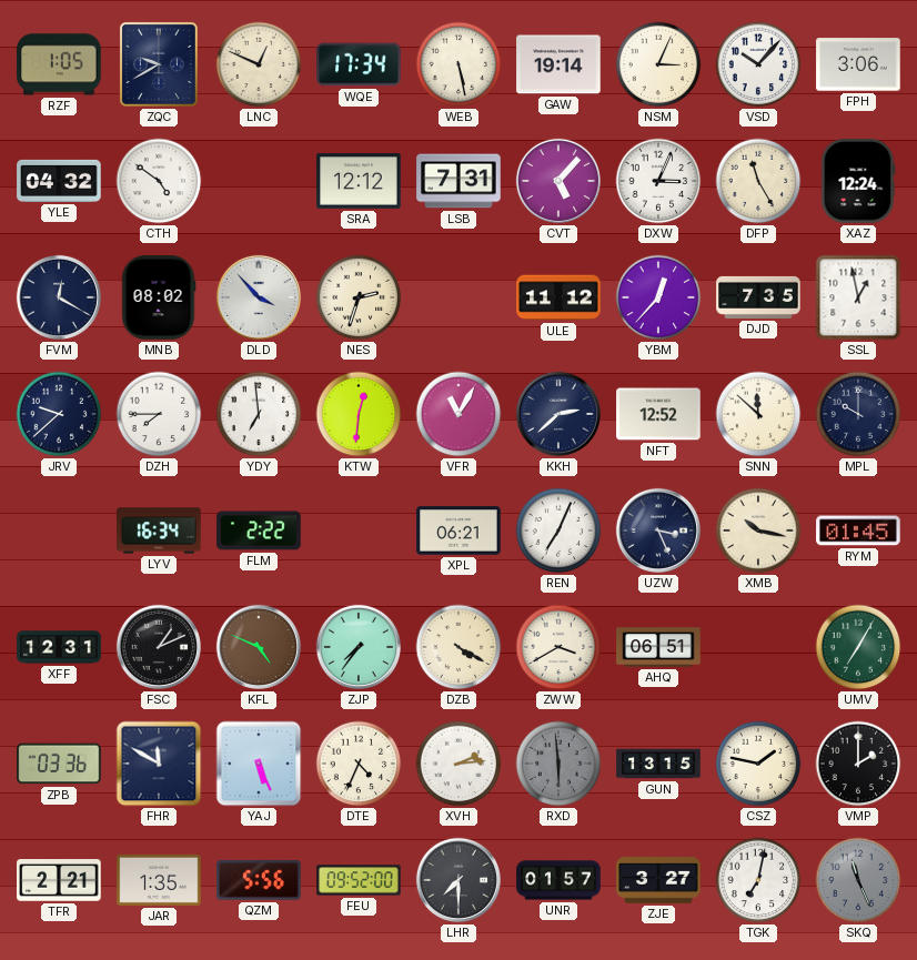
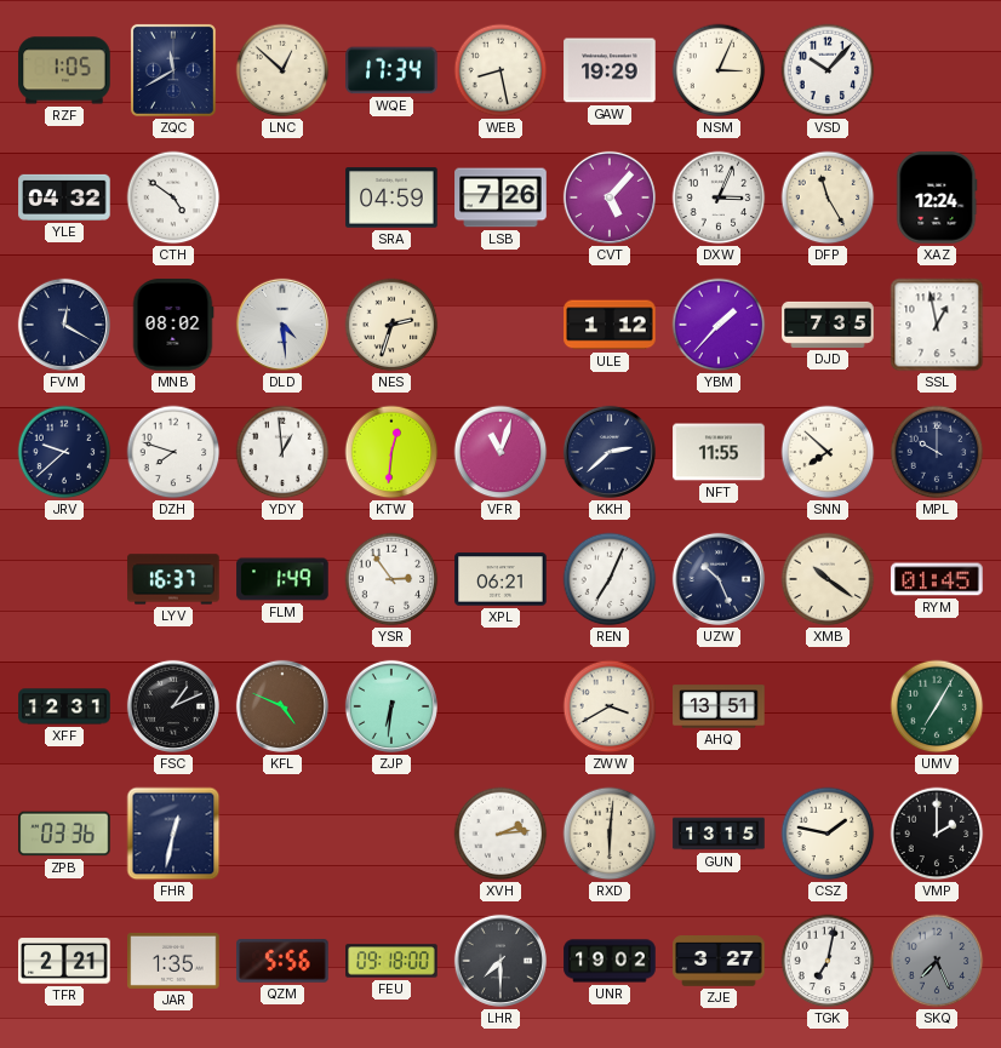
ZQC: 9:40 -> 11:40
LNC: 12:49 -> 12:52
WEB: 5:28 -> 8:28
GAW: 19:14 -> 19:29
FPH: 3:06 -> none
SRA: 12:12 -> 04:59
LSB: 7:31 -> 7:26
DLD: 3:53 -> 4:29
ULE: 11:12 -> 1:12
YBM: 12:37 -> 1:37
DZH: 7:45 -> 7:48
YDY: 6:59 -> 12:59
VFR: 11:05 -> 11:03
NFT: 12:52 -> 11:55
SNN: 11:52 -> 7:52
LYV: 16:34 -> 16:37
FLM: 2:22 -> 1:49
YSR: none -> 2:54
UZW: 3:26 -> 10:26
XMB: 10:17 -> 10:21
ZJP: 7:36 -> 6:31
DZB: 4:20 -> none
AHQ: 06:51 -> 13:51
FHR: 11:50 -> 12:32
YAJ: 5:26 -> none
DTE: 4:34 -> none
RXD: 5:59 -> 6:01
RXD dial: grey -> cream
FEU: 09:52 -> 09:18
UNR: 01:57 -> 19:02
SKQ: 11:26 -> 7:26
